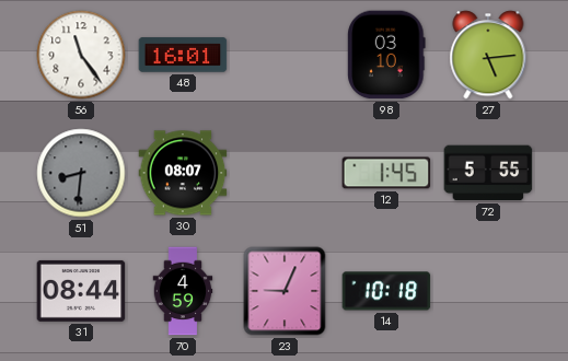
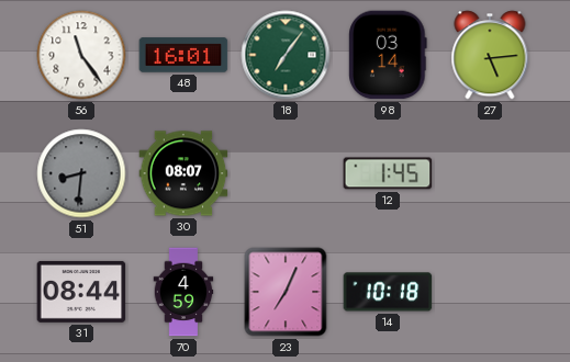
18: none -> 7:06
98: 03:10 -> 03:14
72: 5:55 -> none
23: 9:04 -> 7:04
